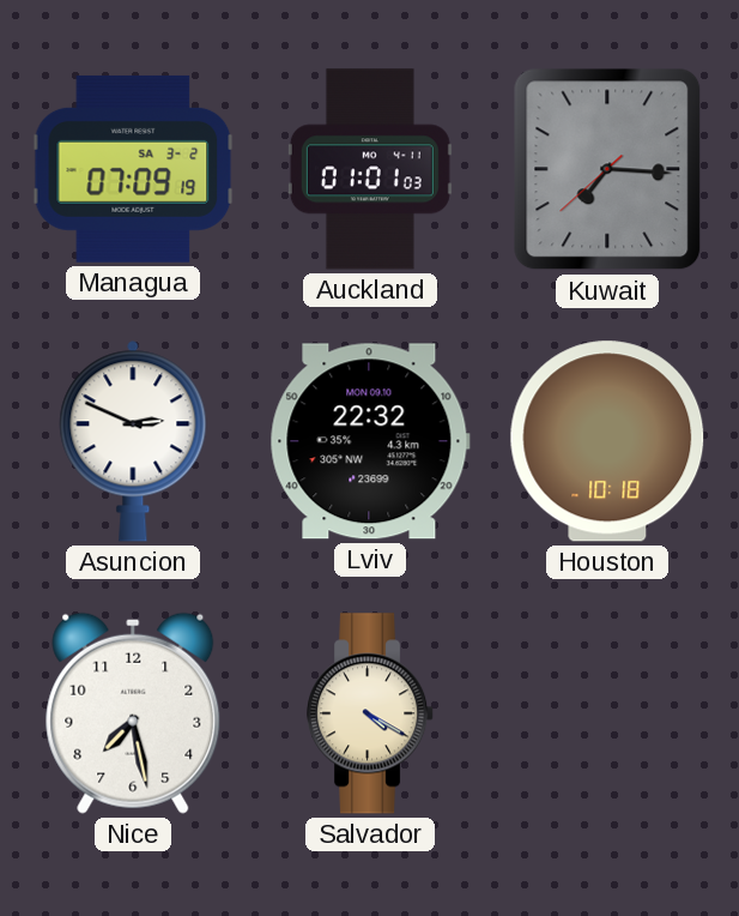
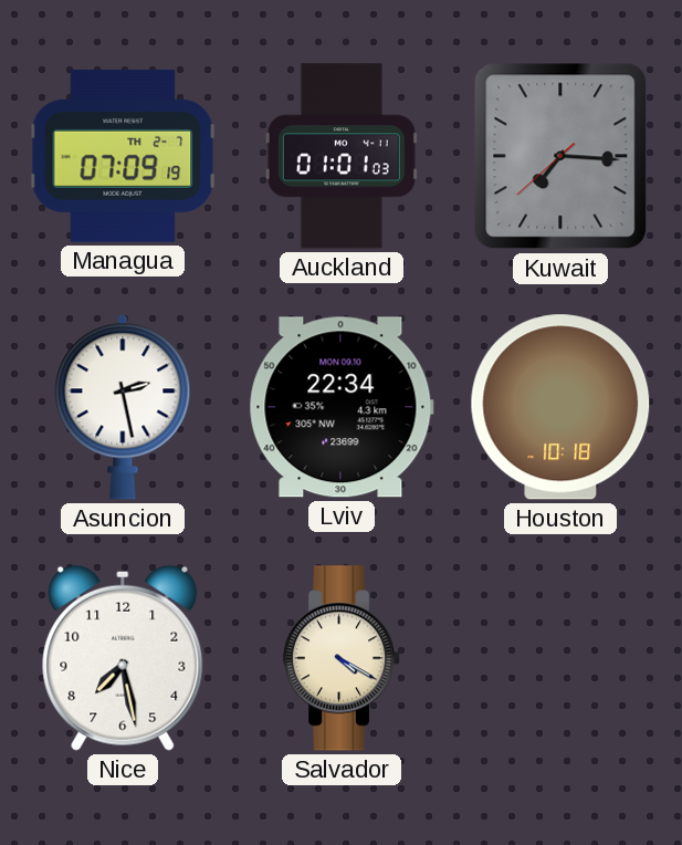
Managua date: SA 3-2 -> TH 2-7
Asuncion: 2:49 -> 2:28
Lviv: 22:32 -> 22:34
